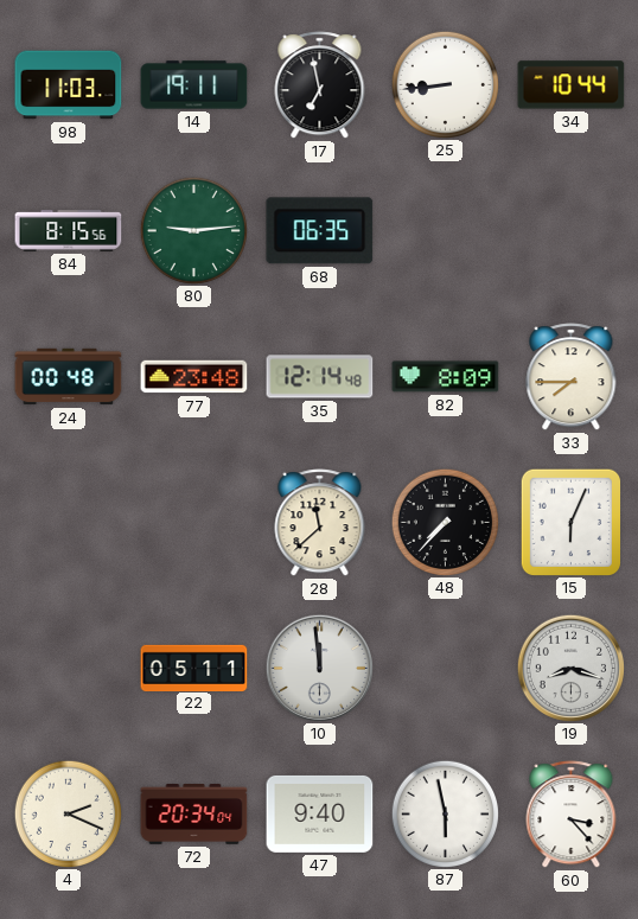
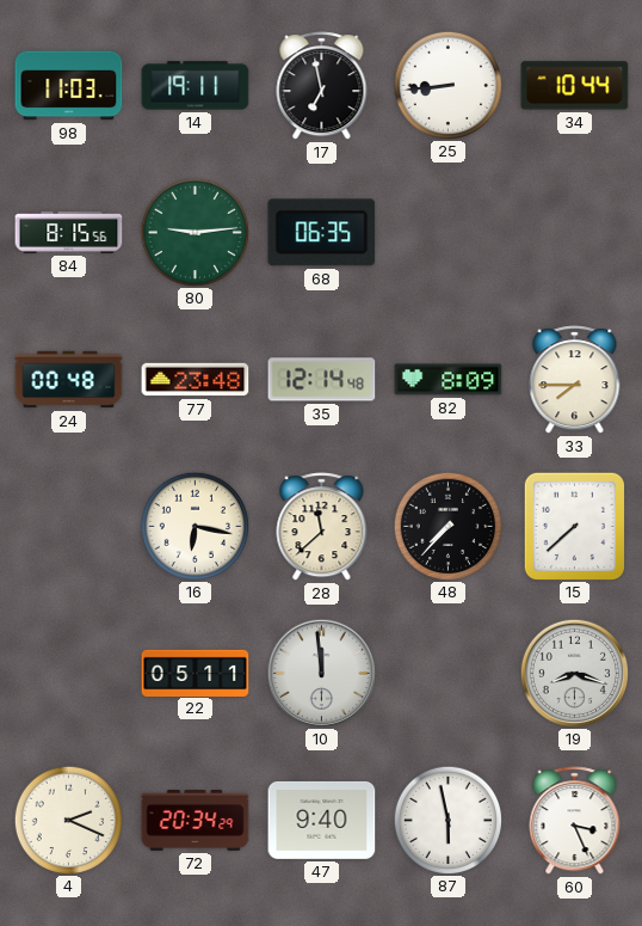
16: none -> 6:17
15: 6:04 -> 7:38
72: 20:34:04 -> 20:34:29
60: 3:23 -> 3:26
